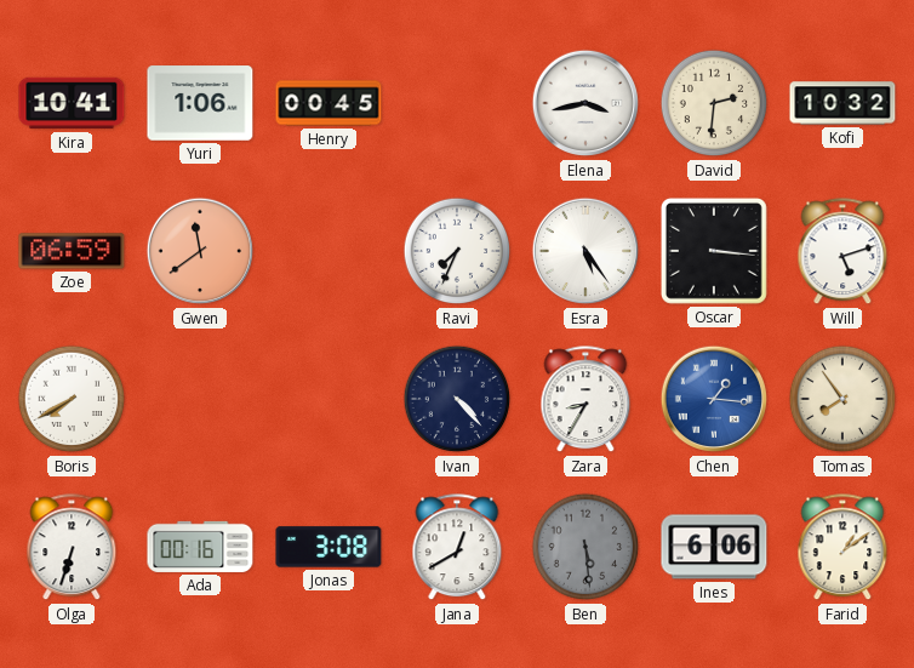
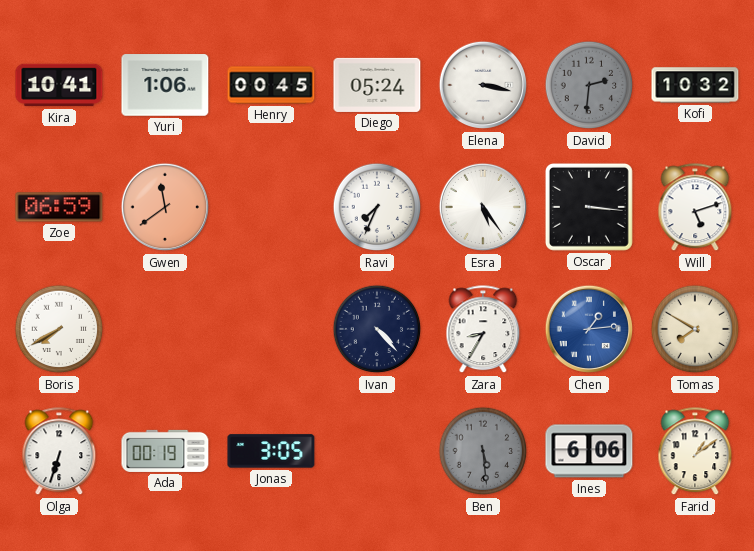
Diego: none -> 05:24
Elena: 3:43 -> 3:17
David dial: cream -> grey
Chen: 1:16 -> 1:14
Tomas: 7:54 -> 7:50
Ada: 00:16 -> 00:19
Jonas: 3:08 -> 3:05
Jana: 12:40 -> none
